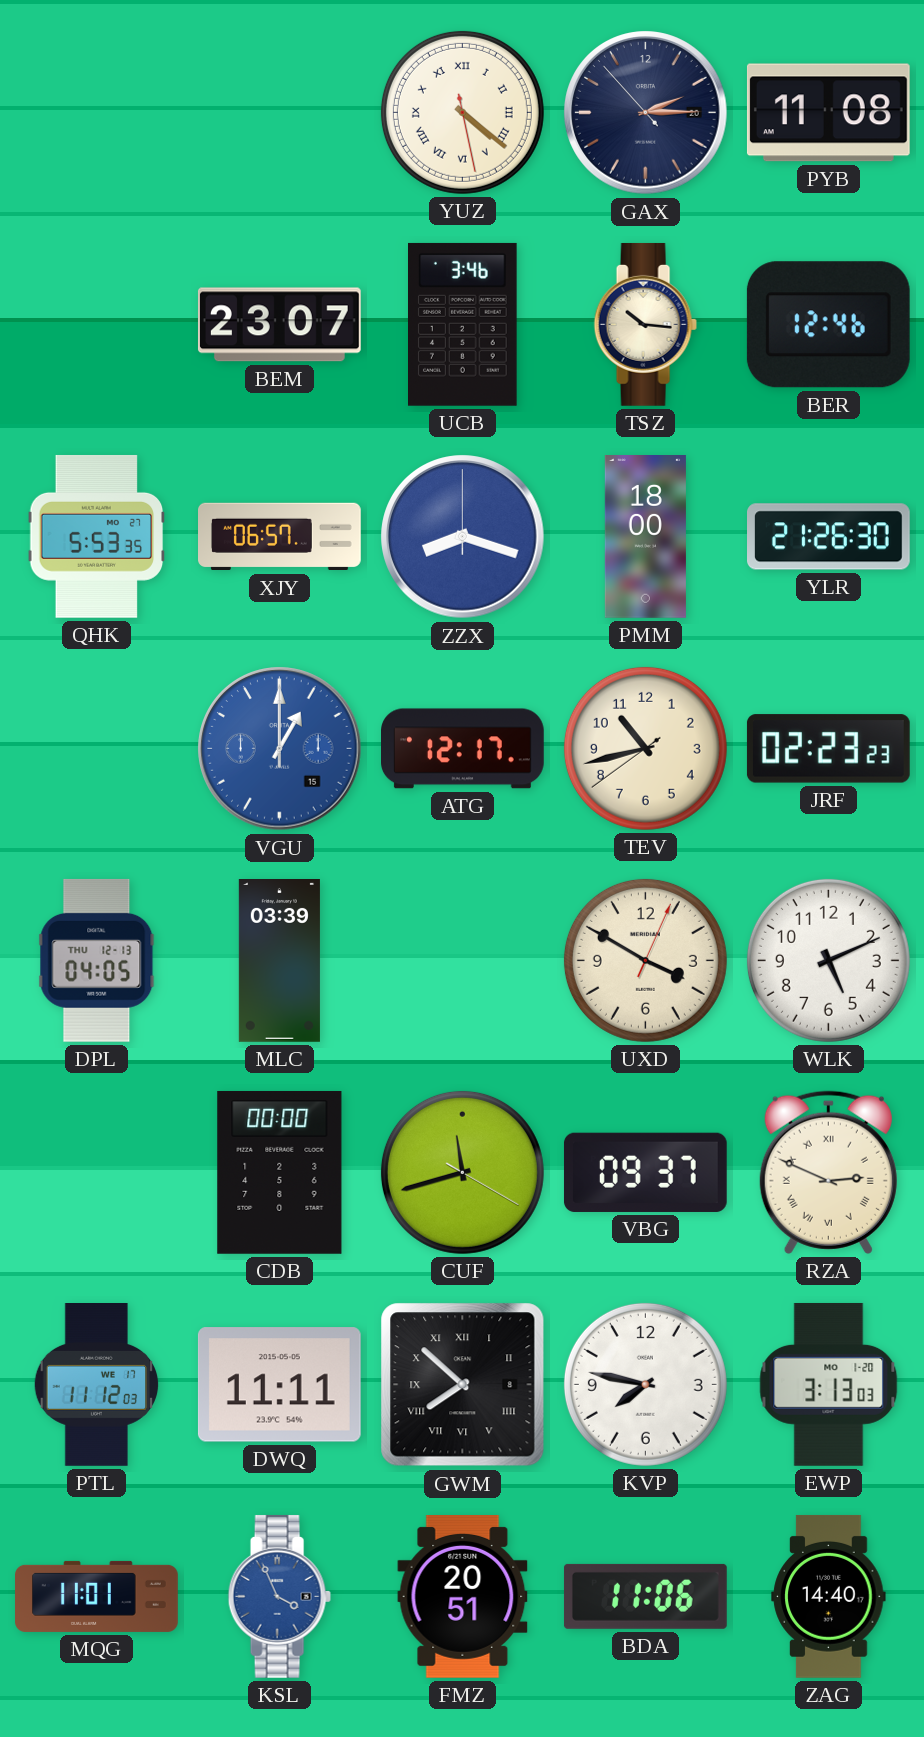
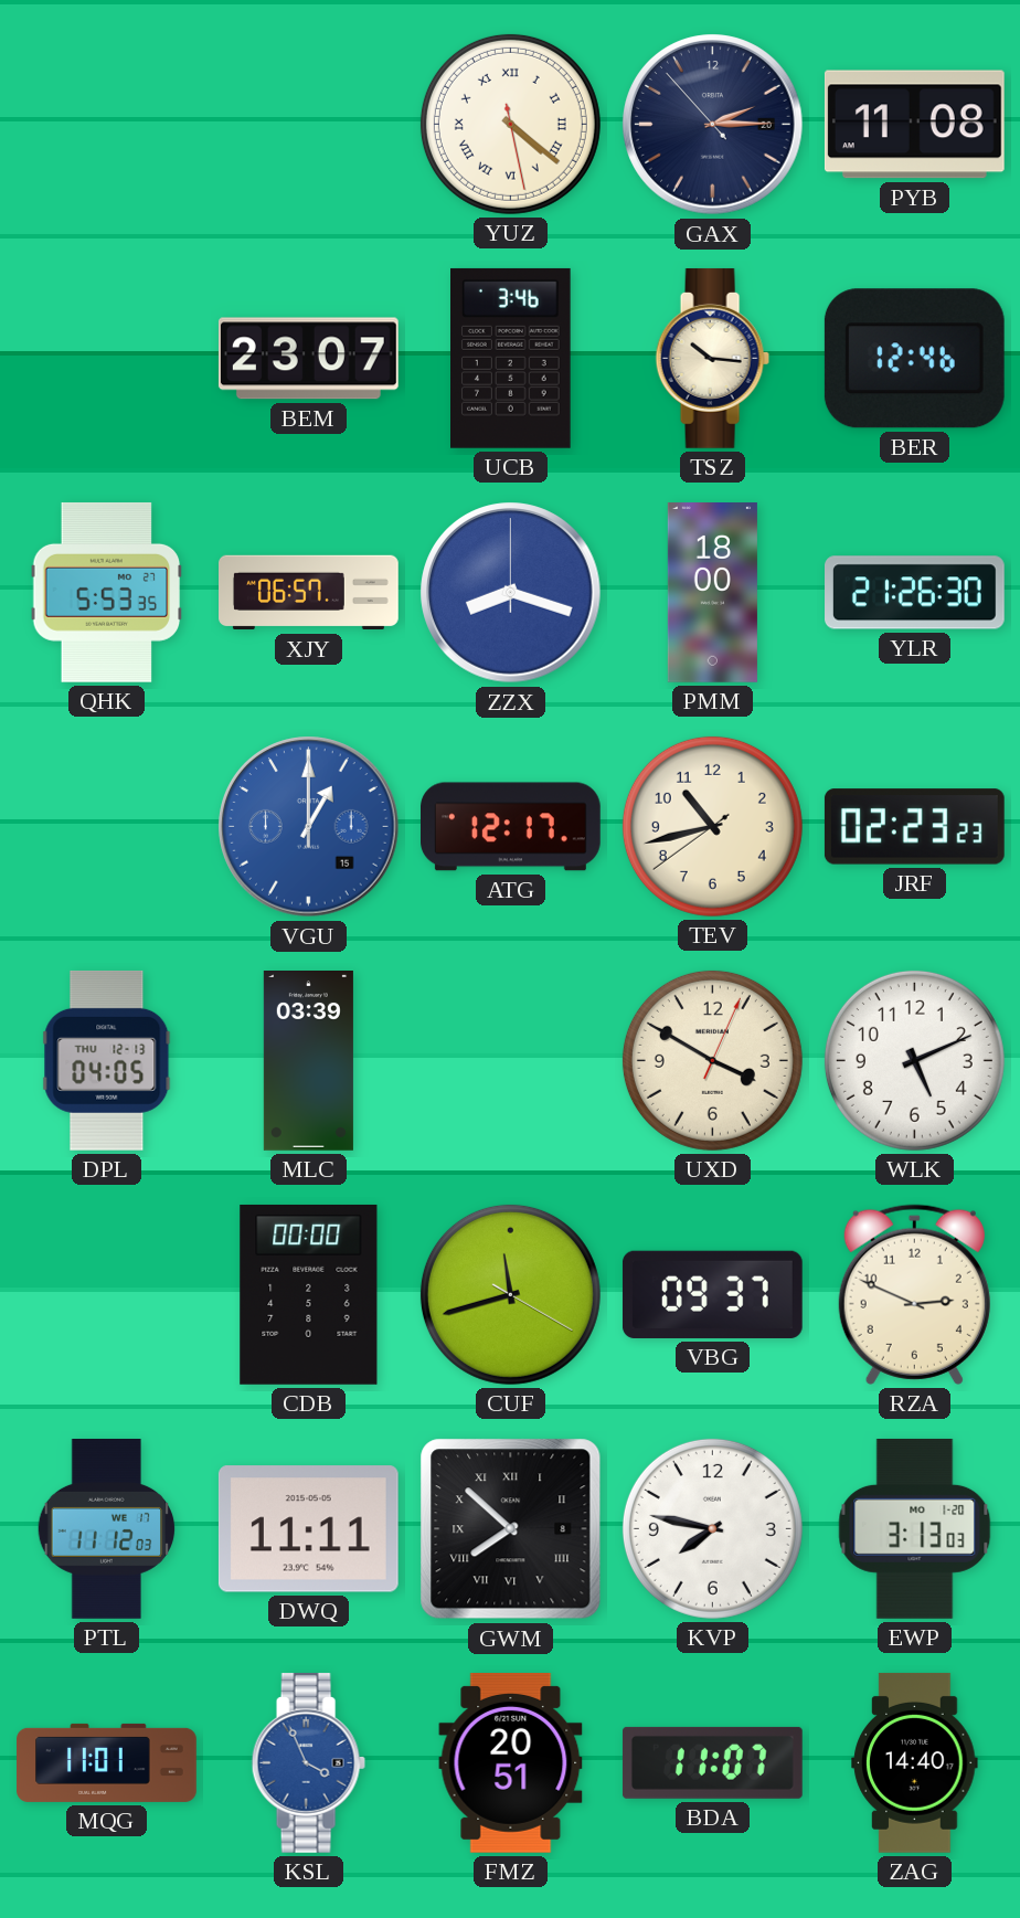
RZA numerals: Roman -> Arabic
BDA: 11:06 -> 11:07
